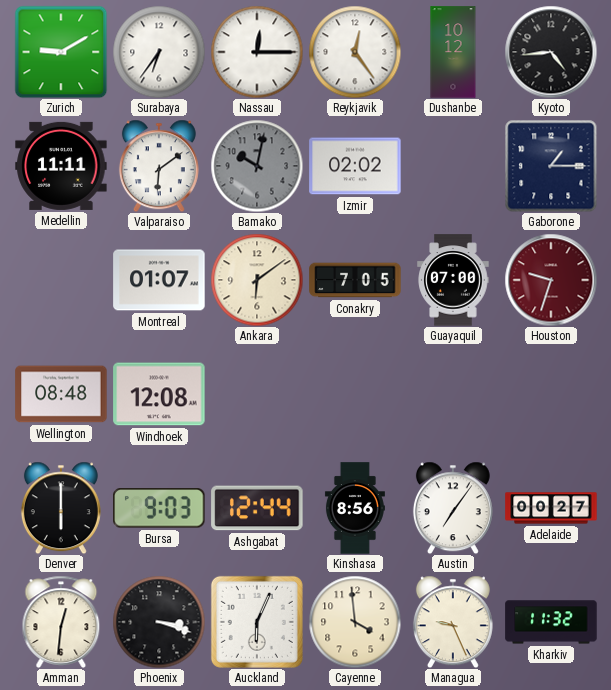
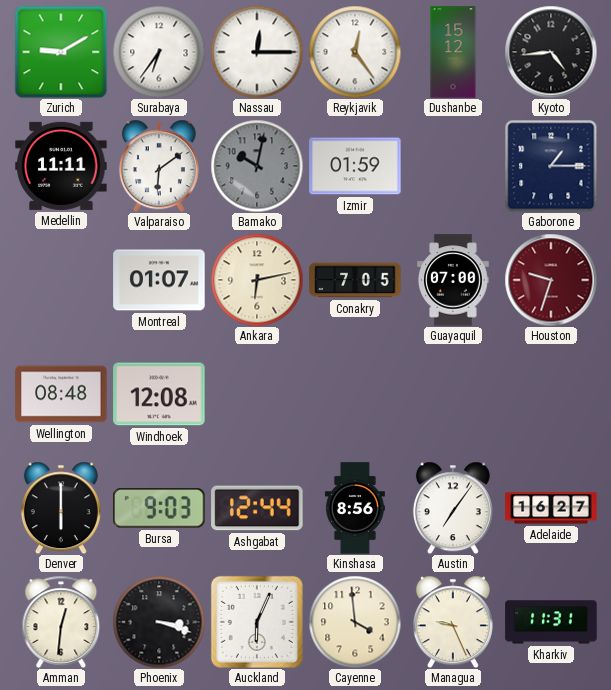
Dushanbe: 10:12 -> 15:12
Izmir: 02:02 -> 01:59
Ankara: 6:09 -> 6:13
Adelaide: 00:27 -> 16:27
Kharkiv: 11:32 -> 11:31
